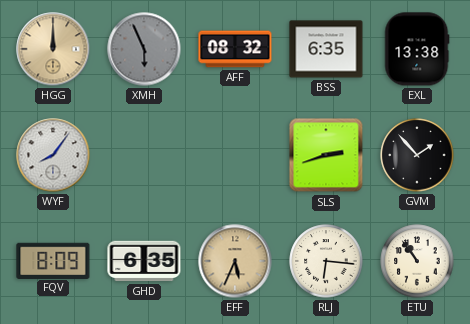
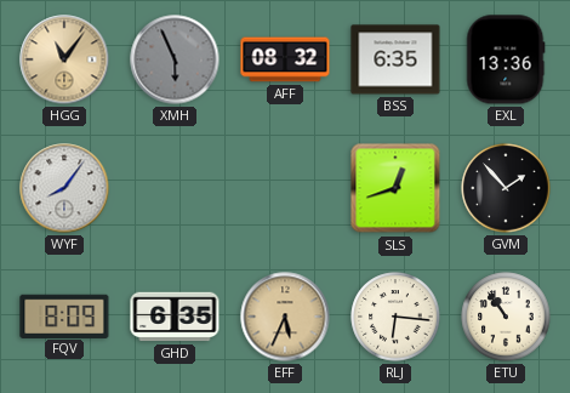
HGG: 12:00 -> 11:06
EXL: 13:38 -> 13:36
SLS: 2:42 -> 12:42
